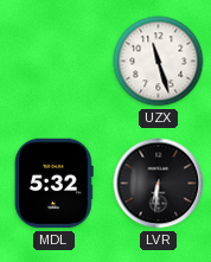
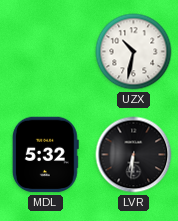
UZX: 11:27 -> 10:32
